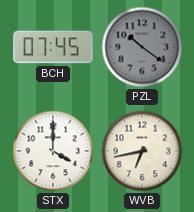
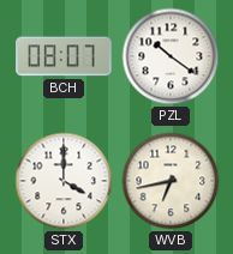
BCH: 07:45 -> 08:07
PZL dial: grey -> white
